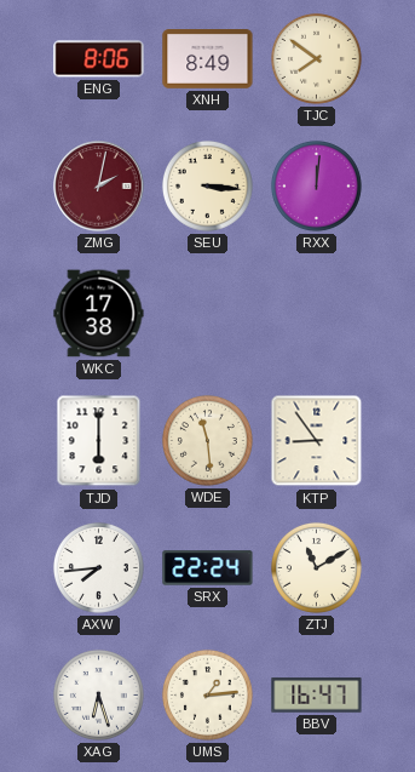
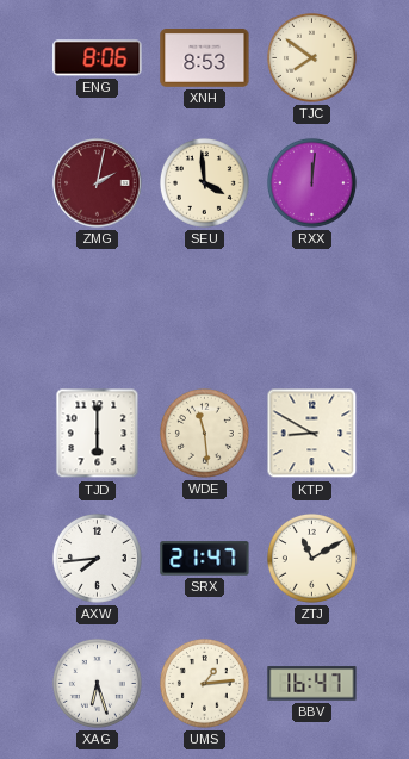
XNH: 8:49 -> 8:53
SEU: 3:16 -> 3:59
WKC: 17:38 -> none
KTP: 8:54 -> 8:50
SRX: 22:24 -> 21:47
